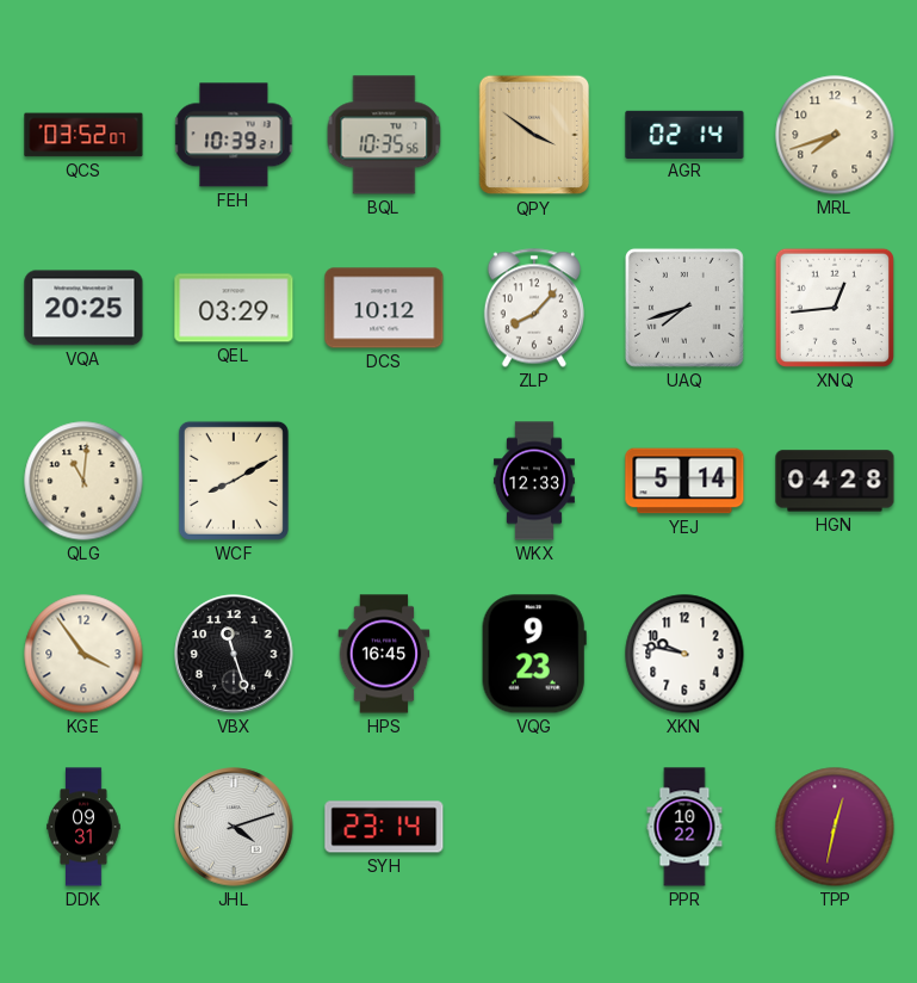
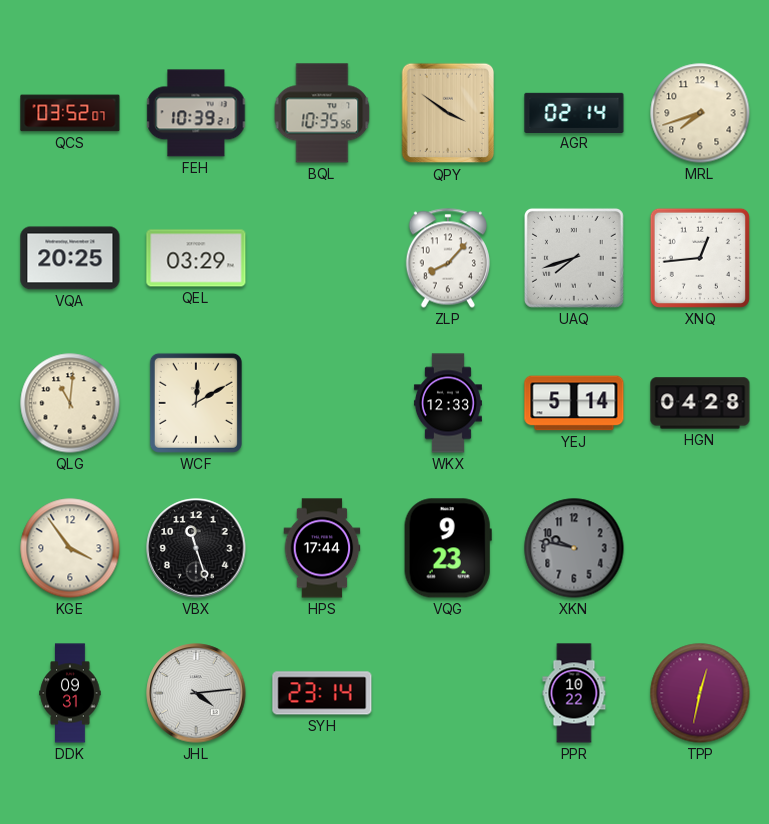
DCS: 10:12 -> none
WCF: 8:10 -> 12:10
HPS: 16:45 -> 17:44
XKN dial: white -> grey
JHL: 4:12 -> 4:14
